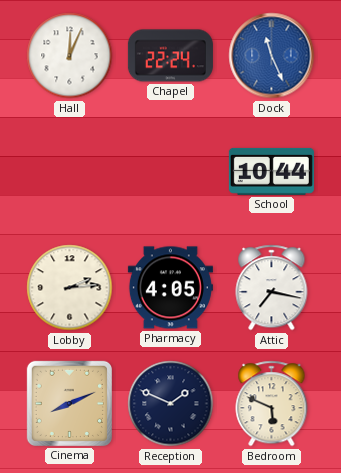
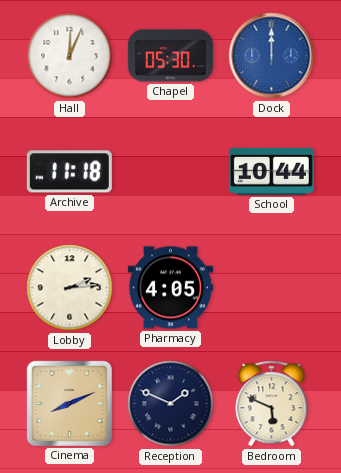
Chapel: 22:24 -> 05:30
Dock: 11:26 -> 12:00
Archive: none -> 11:18
Attic: 7:17 -> none
